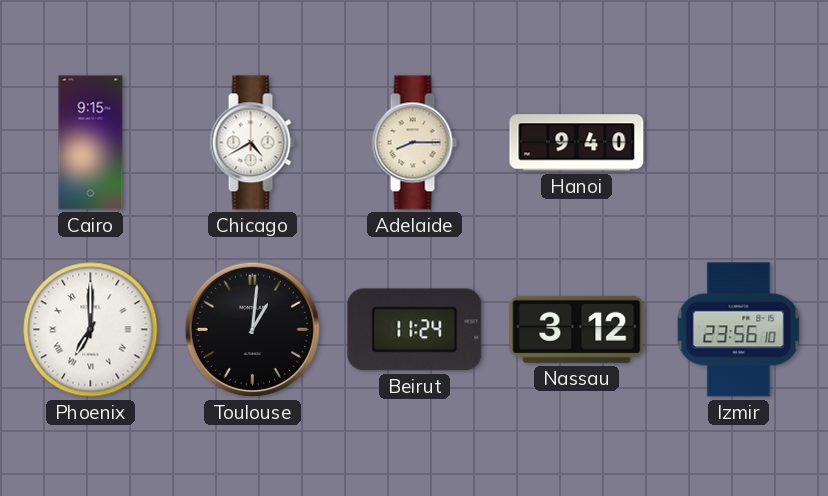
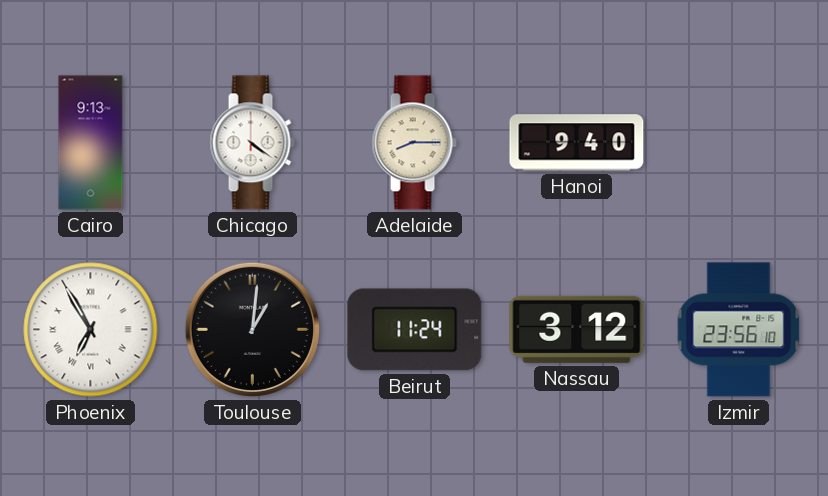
Cairo: 9:15 -> 9:13
Chicago: 4:40 -> 4:21
Phoenix: 7:00 -> 6:55
